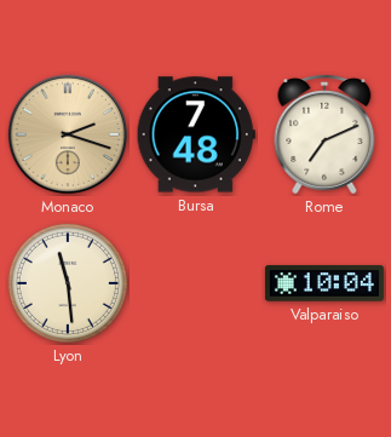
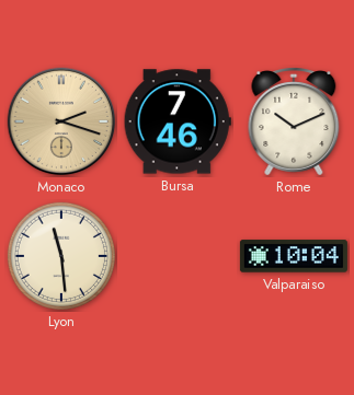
Bursa: 7:48 -> 7:46
Rome: 7:11 -> 10:11
